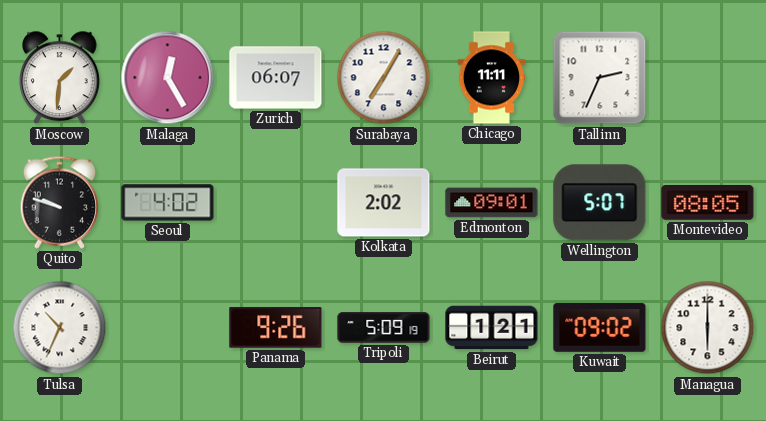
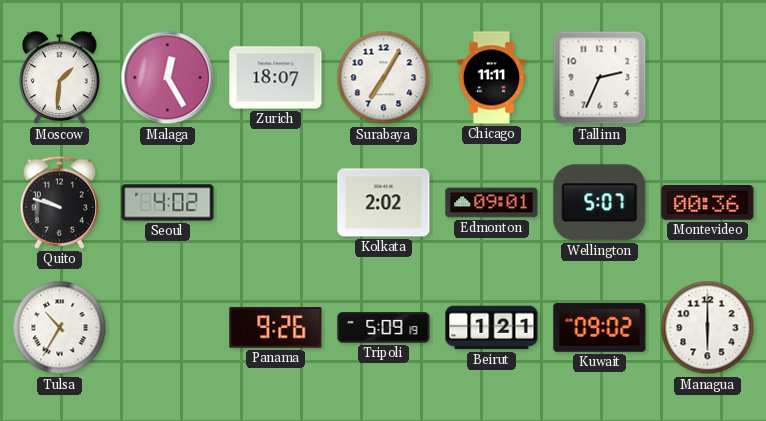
Zurich: 06:07 -> 18:07
Montevideo: 08:05 -> 00:36
Tulsa: 10:34 -> 10:35
